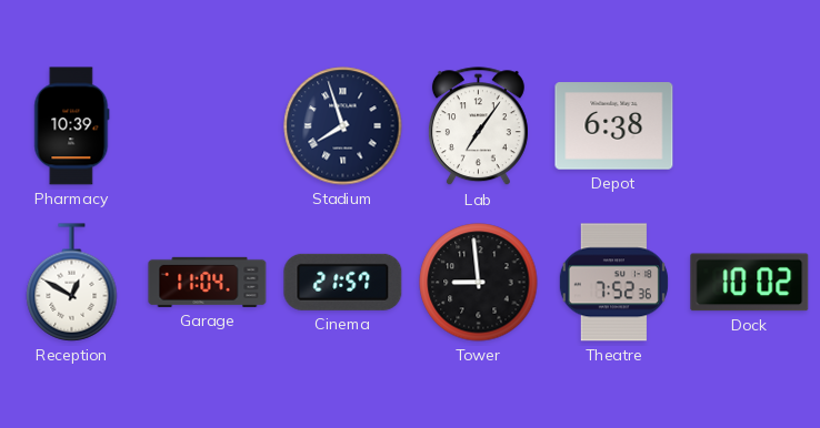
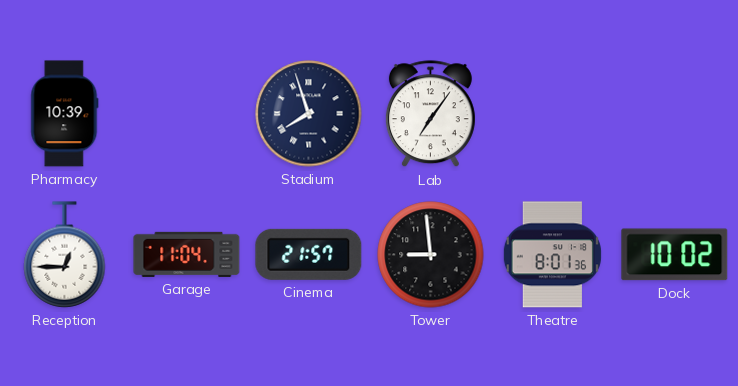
Depot: 6:38 -> none
Reception: 12:50 -> 12:45
Theatre: 7:52 -> 8:01
